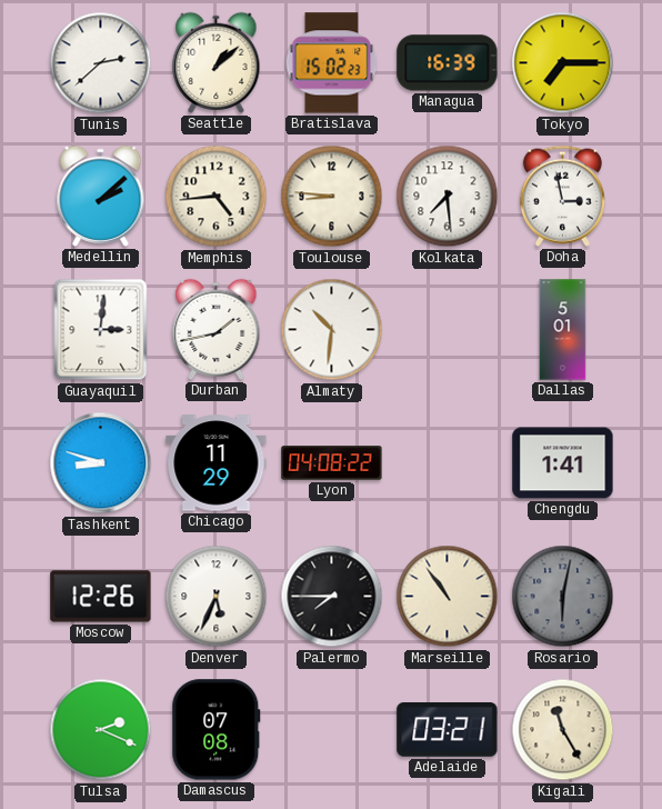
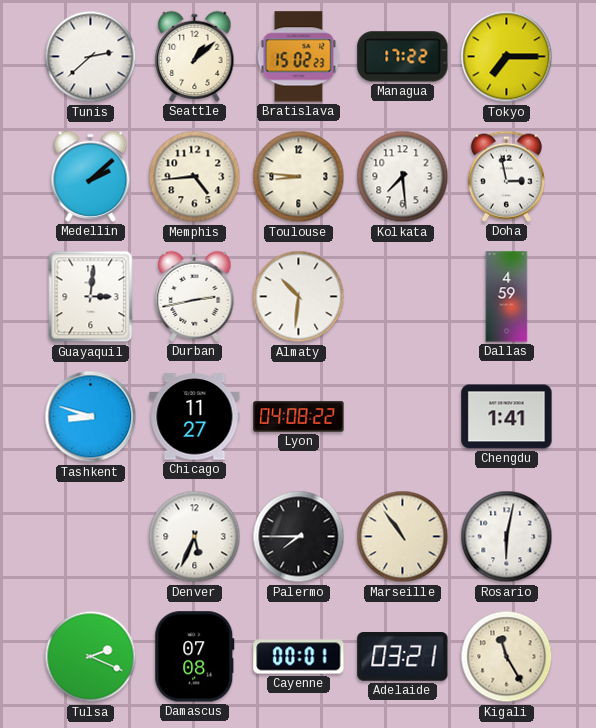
Managua: 16:39 -> 17:22
Durban: 1:43 -> 2:43
Dallas: 5:01 -> 4:59
Chicago: 11:29 -> 11:27
Moscow: 12:26 -> none
Rosario dial: grey -> white
Cayenne: none -> 00:01
